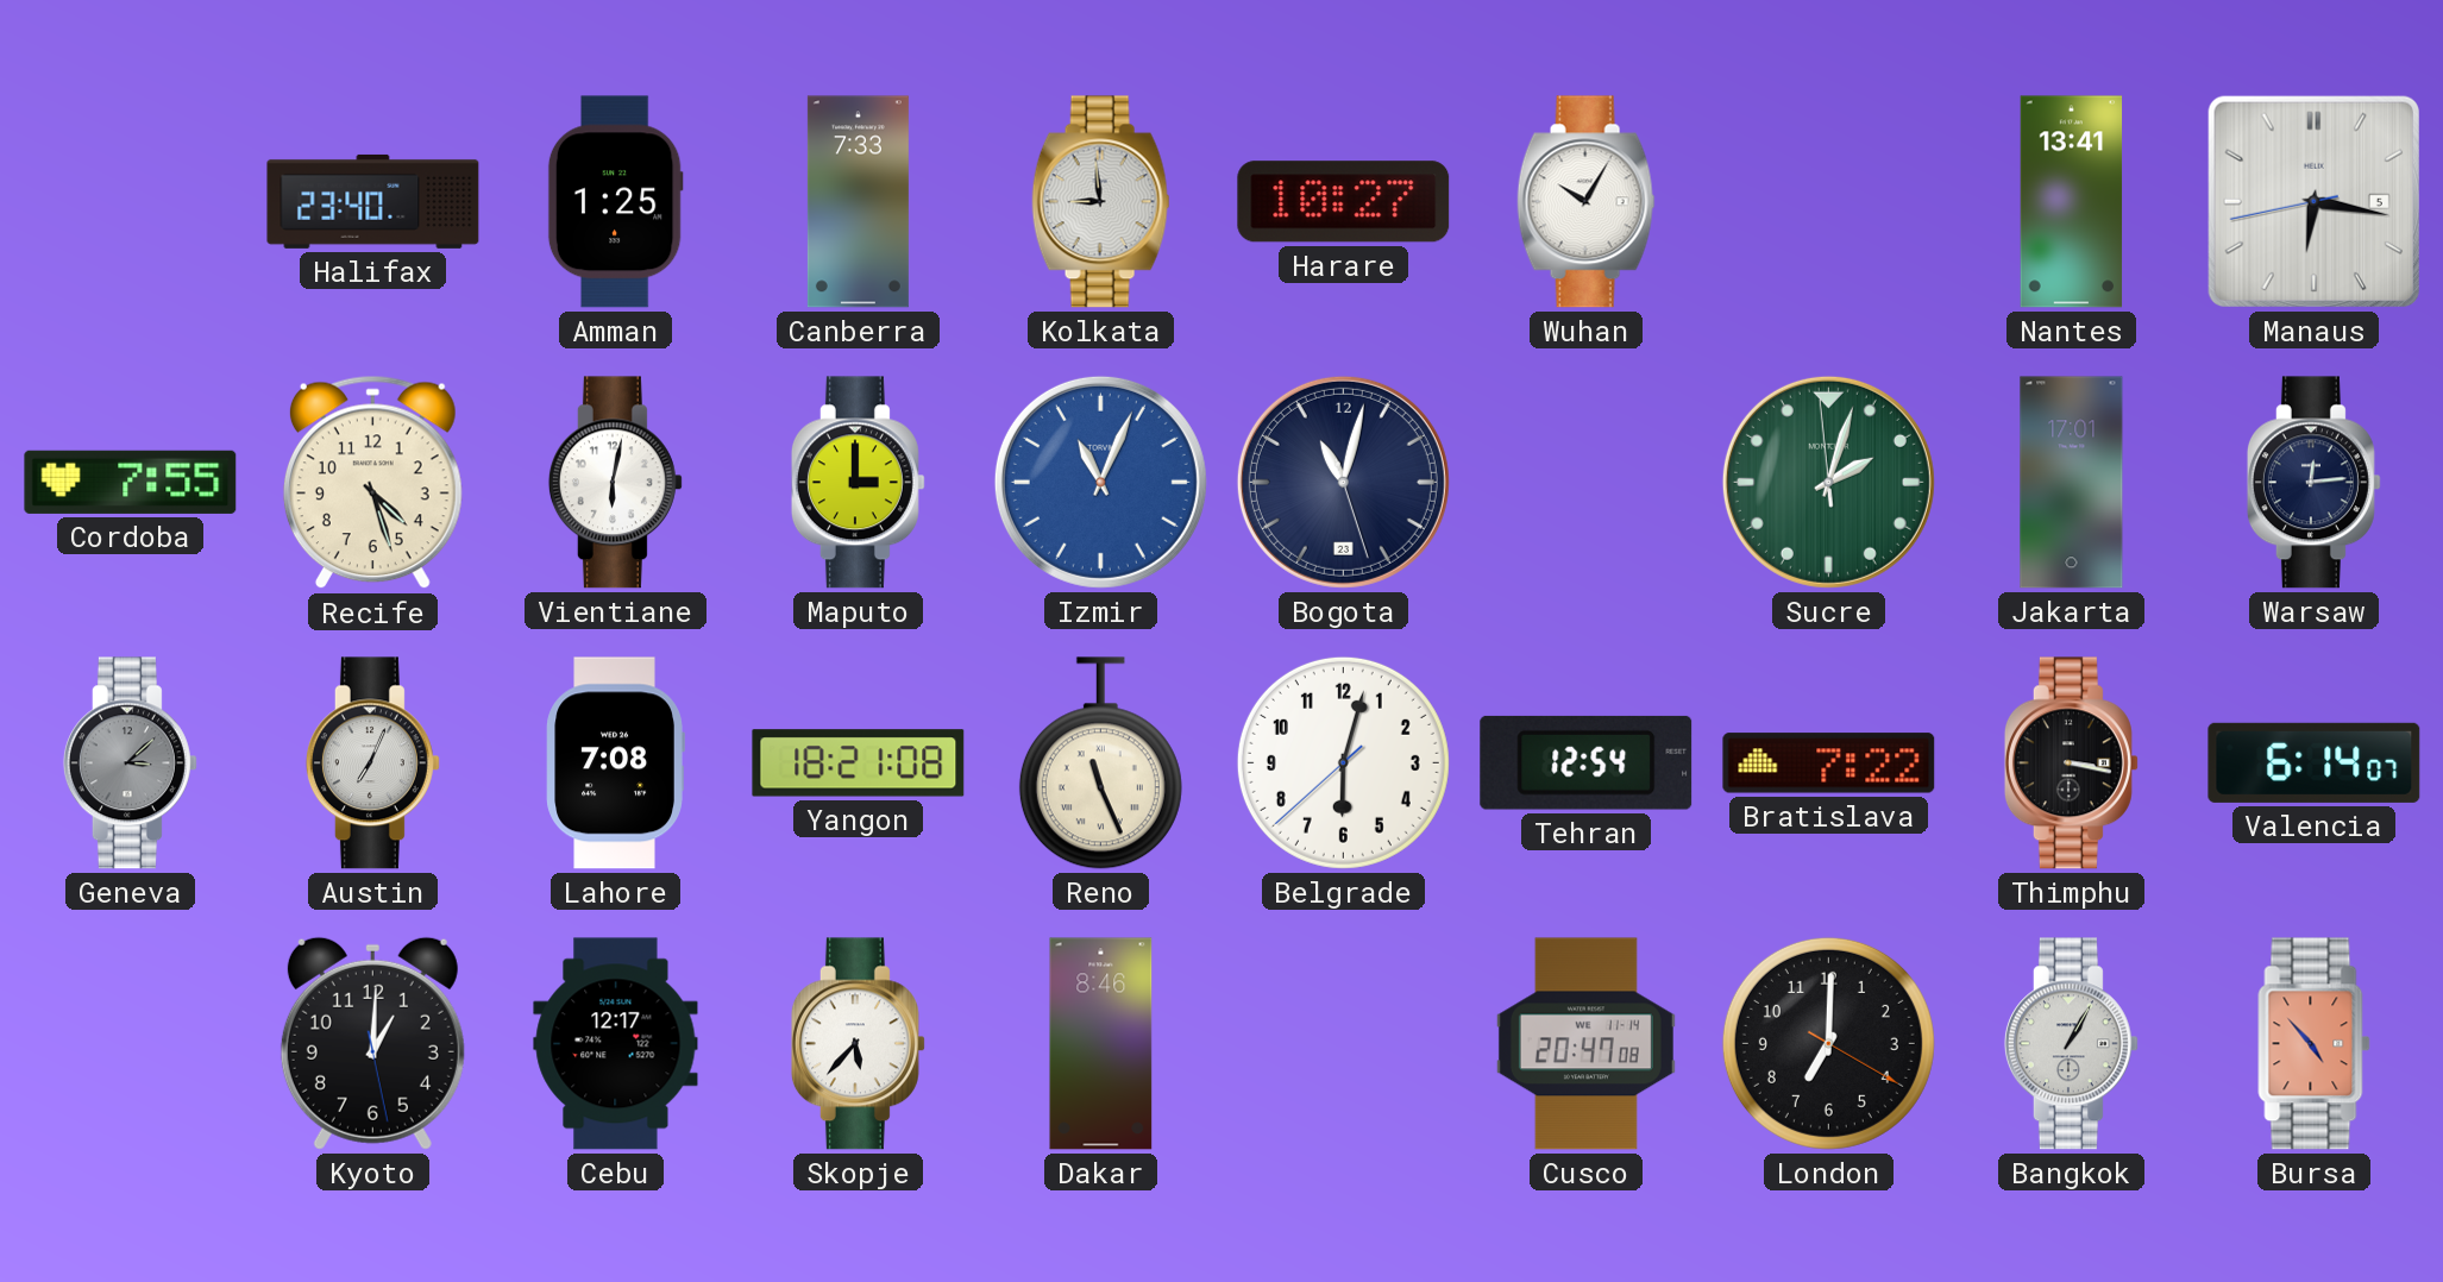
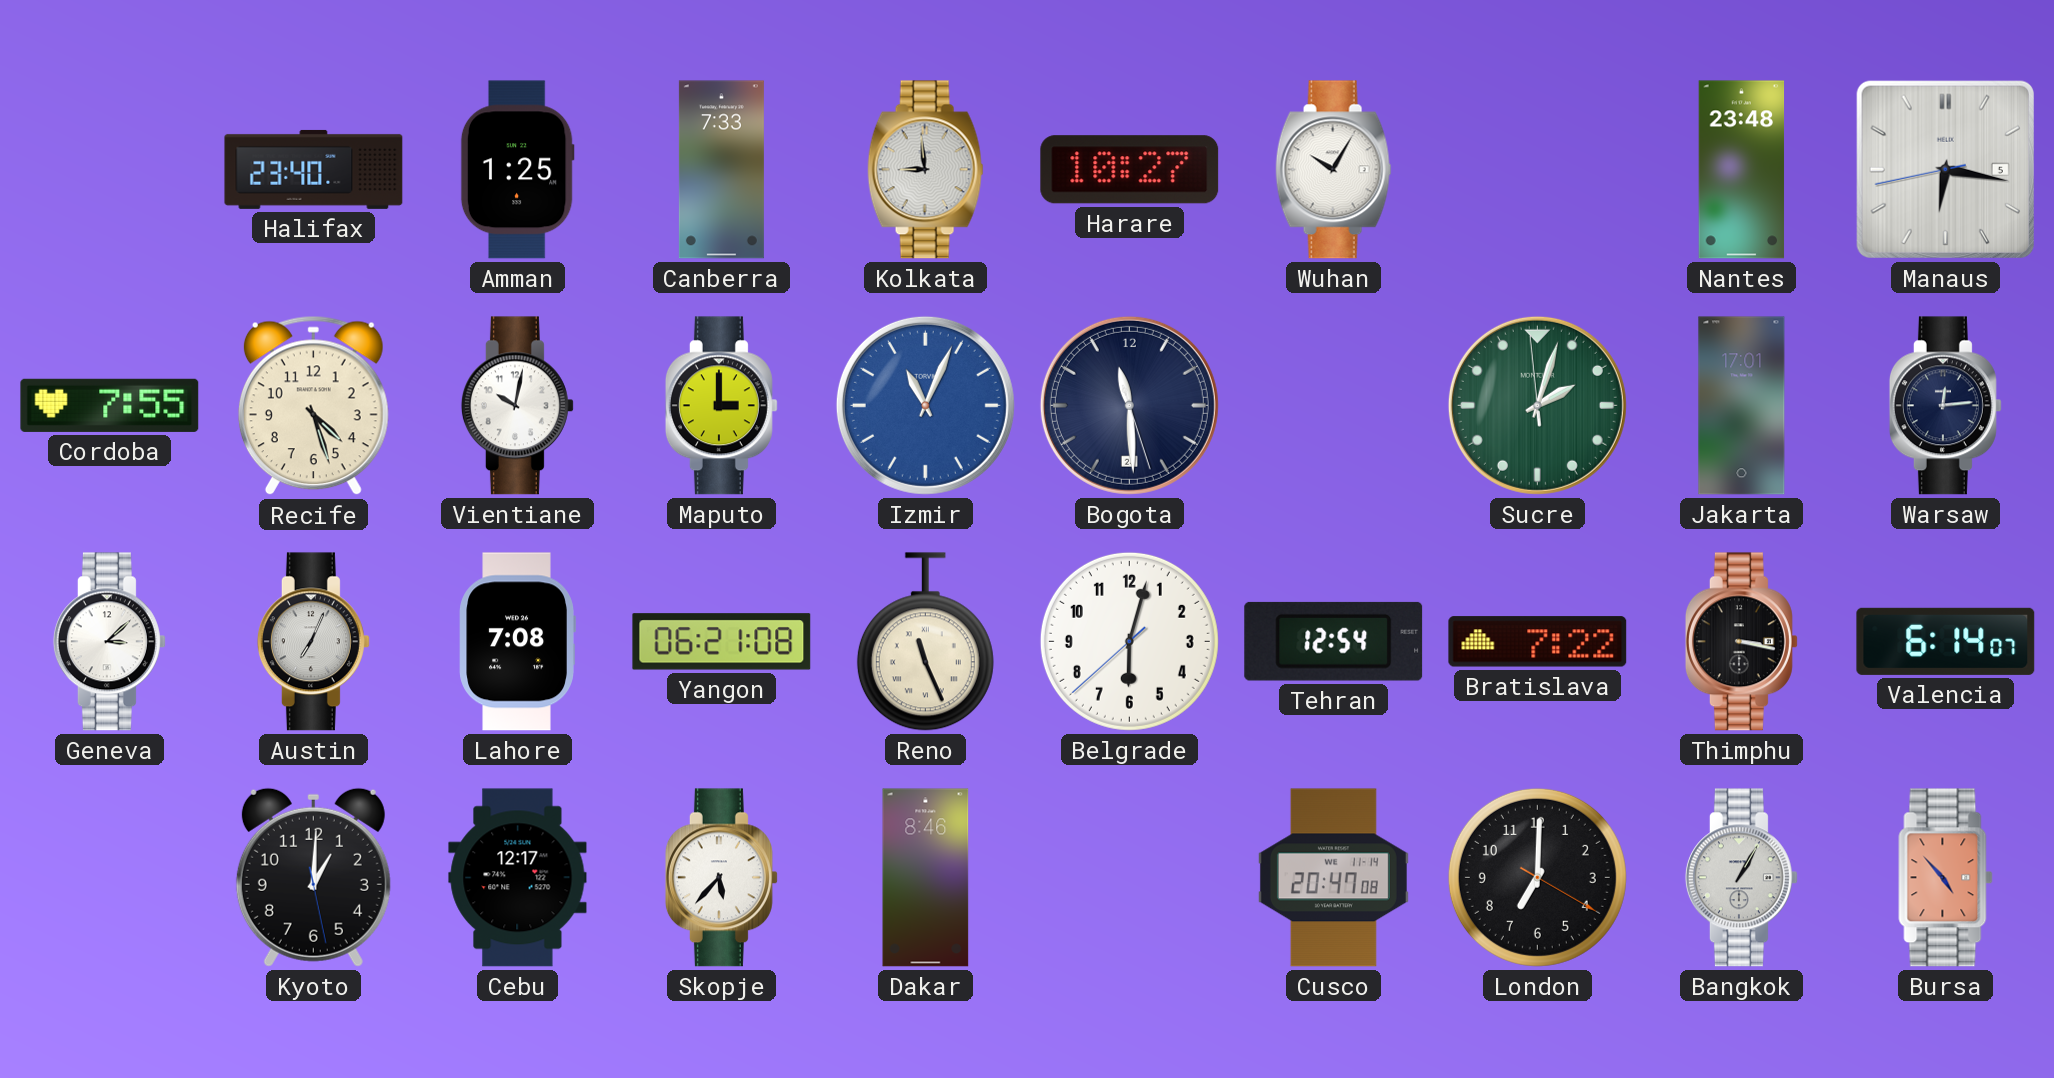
Nantes: 13:41 -> 23:48
Vientiane: 6:02 -> 10:02
Bogota: 11:02 -> 11:29
Geneva dial: grey -> white
Yangon: 18:21 -> 06:21
